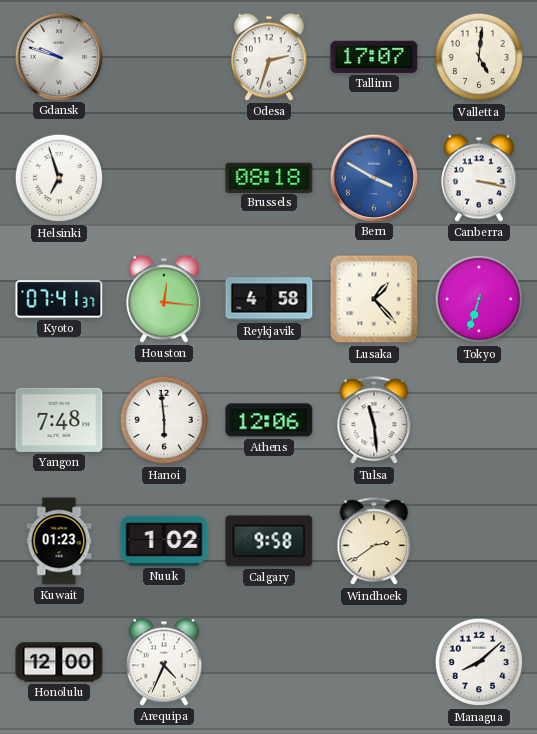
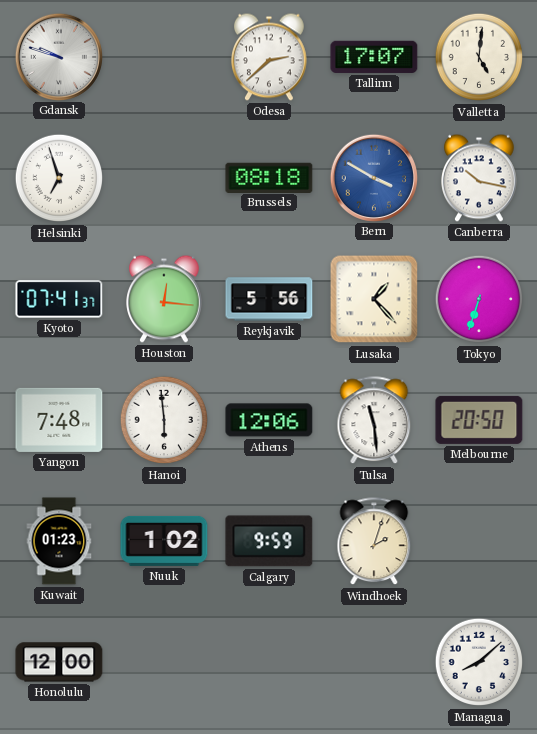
Odesa: 2:33 -> 2:38
Canberra: 3:17 -> 10:17
Reykjavik: 4:58 -> 5:56
Melbourne: none -> 20:50
Calgary: 9:58 -> 9:59
Windhoek: 2:39 -> 2:03
Arequipa: 4:34 -> none
